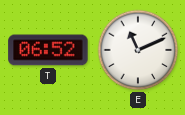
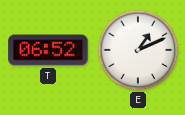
E: 11:11 -> 1:11
